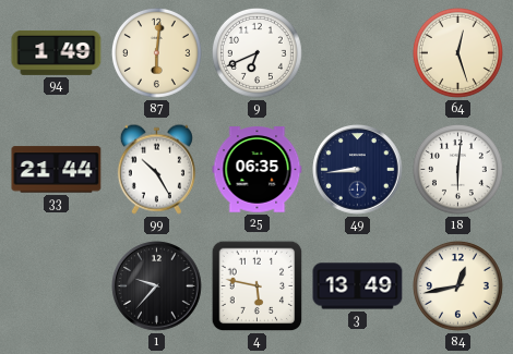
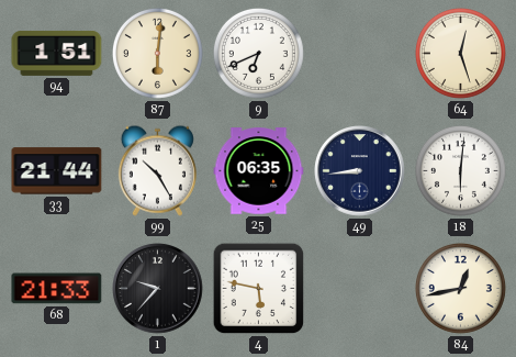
94: 1:49 -> 1:51
68: none -> 21:33
3: 13:49 -> none
